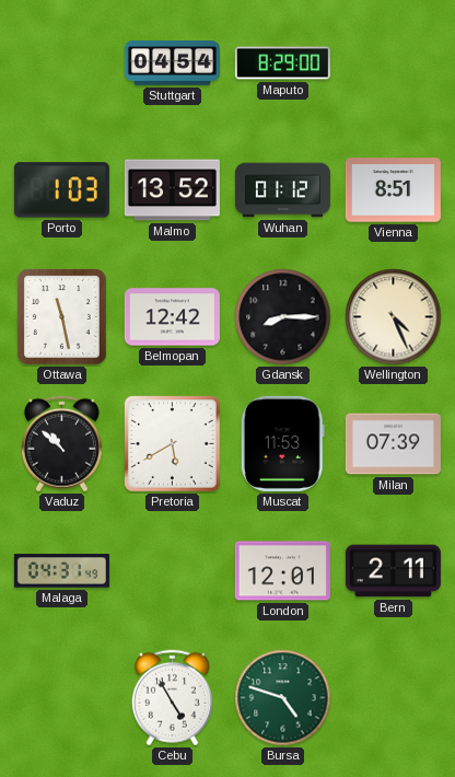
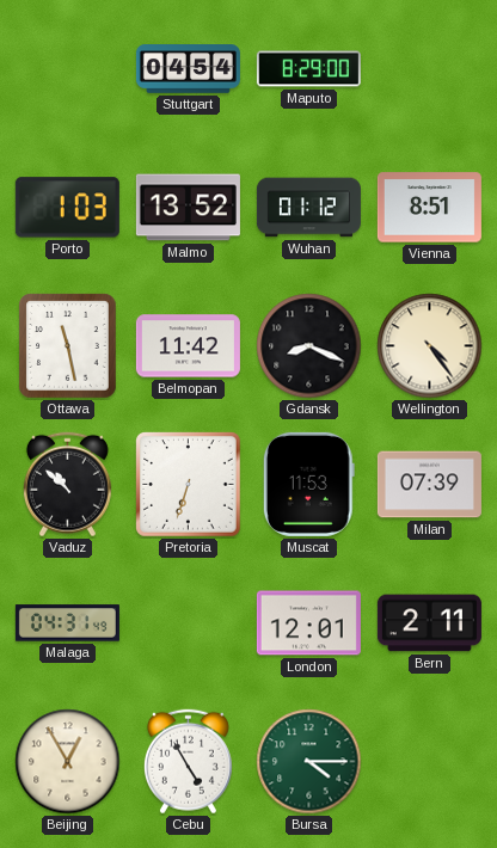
Belmopan: 12:42 -> 11:42
Gdansk: 8:15 -> 8:19
Wellington: 4:26 -> 4:24
Pretoria: 5:40 -> 6:33
Beijing: none -> 12:55
Bursa: 4:48 -> 4:15
